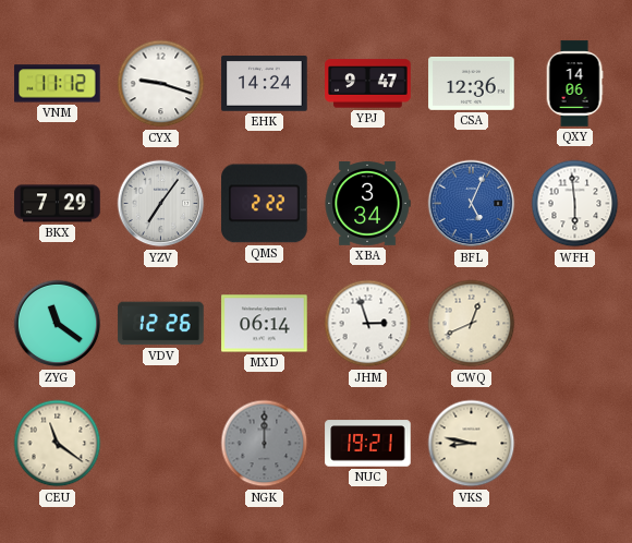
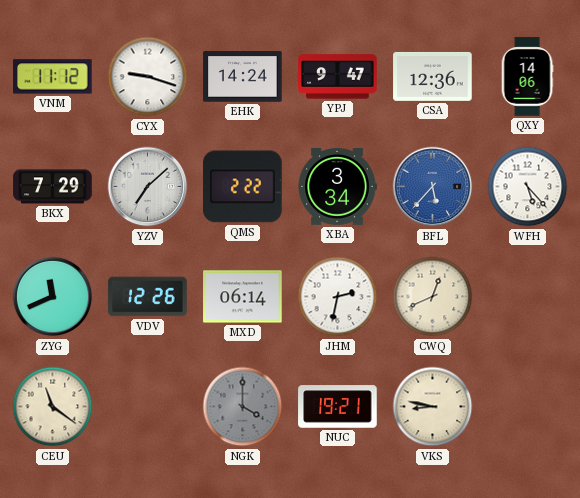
YZV: 7:06 -> 7:08
BFL: 5:04 -> 5:37
WFH: 5:59 -> 5:23
ZYG: 11:21 -> 11:41
JHM: 2:57 -> 2:32
NGK: 12:00 -> 4:00
